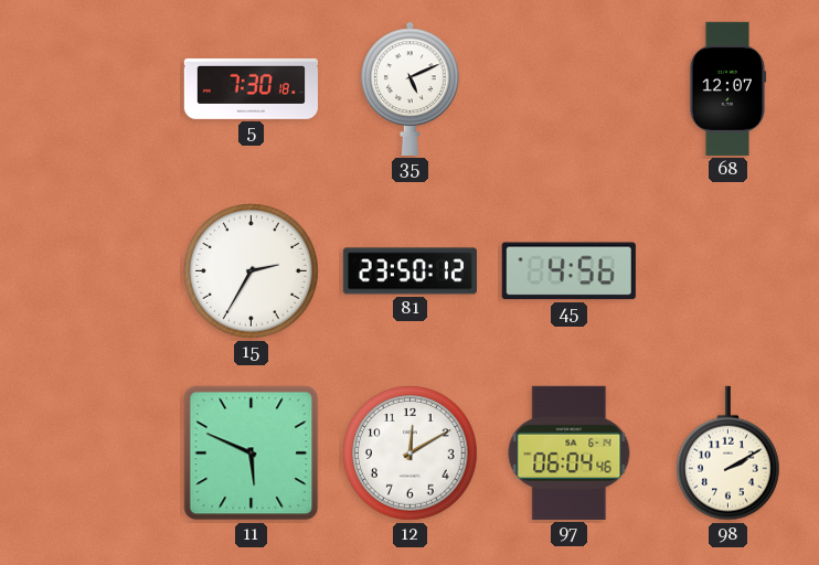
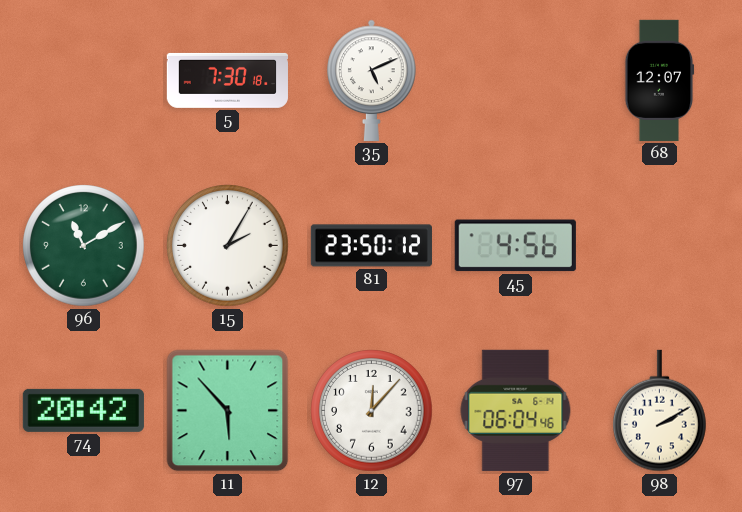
96: none -> 11:10
15: 2:35 -> 2:05
74: none -> 20:42
11: 5:49 -> 5:53
12: 12:10 -> 12:07
